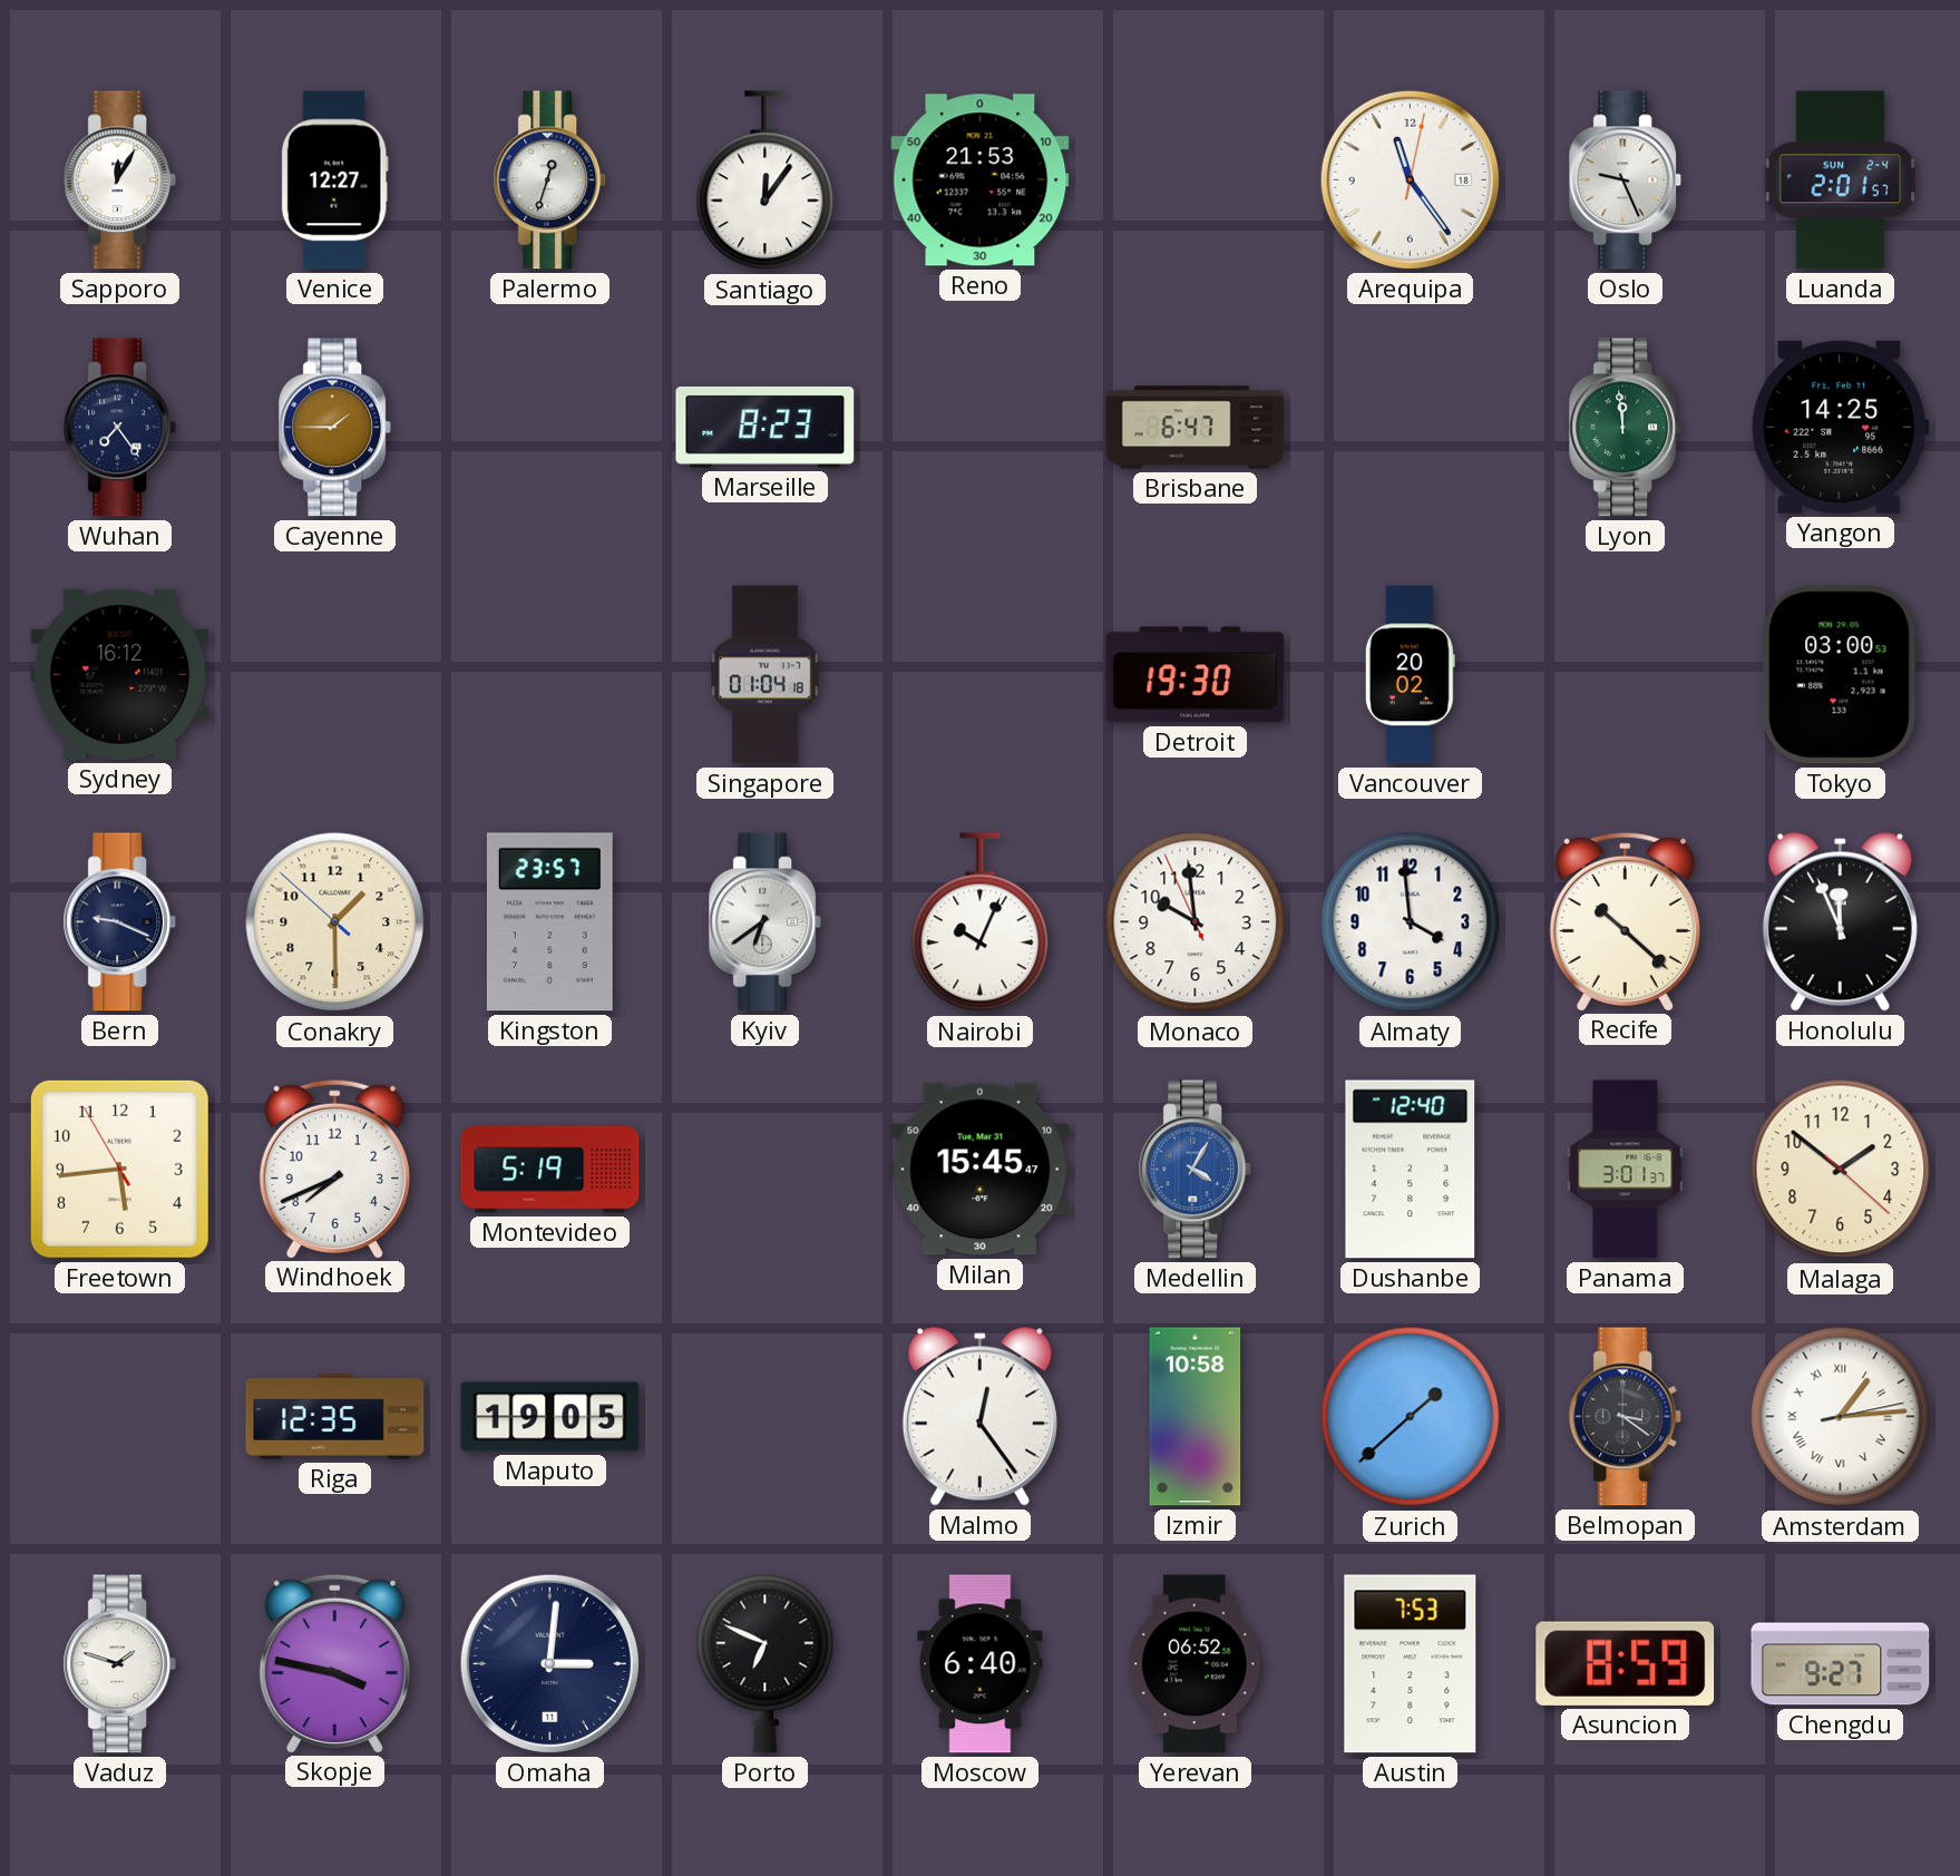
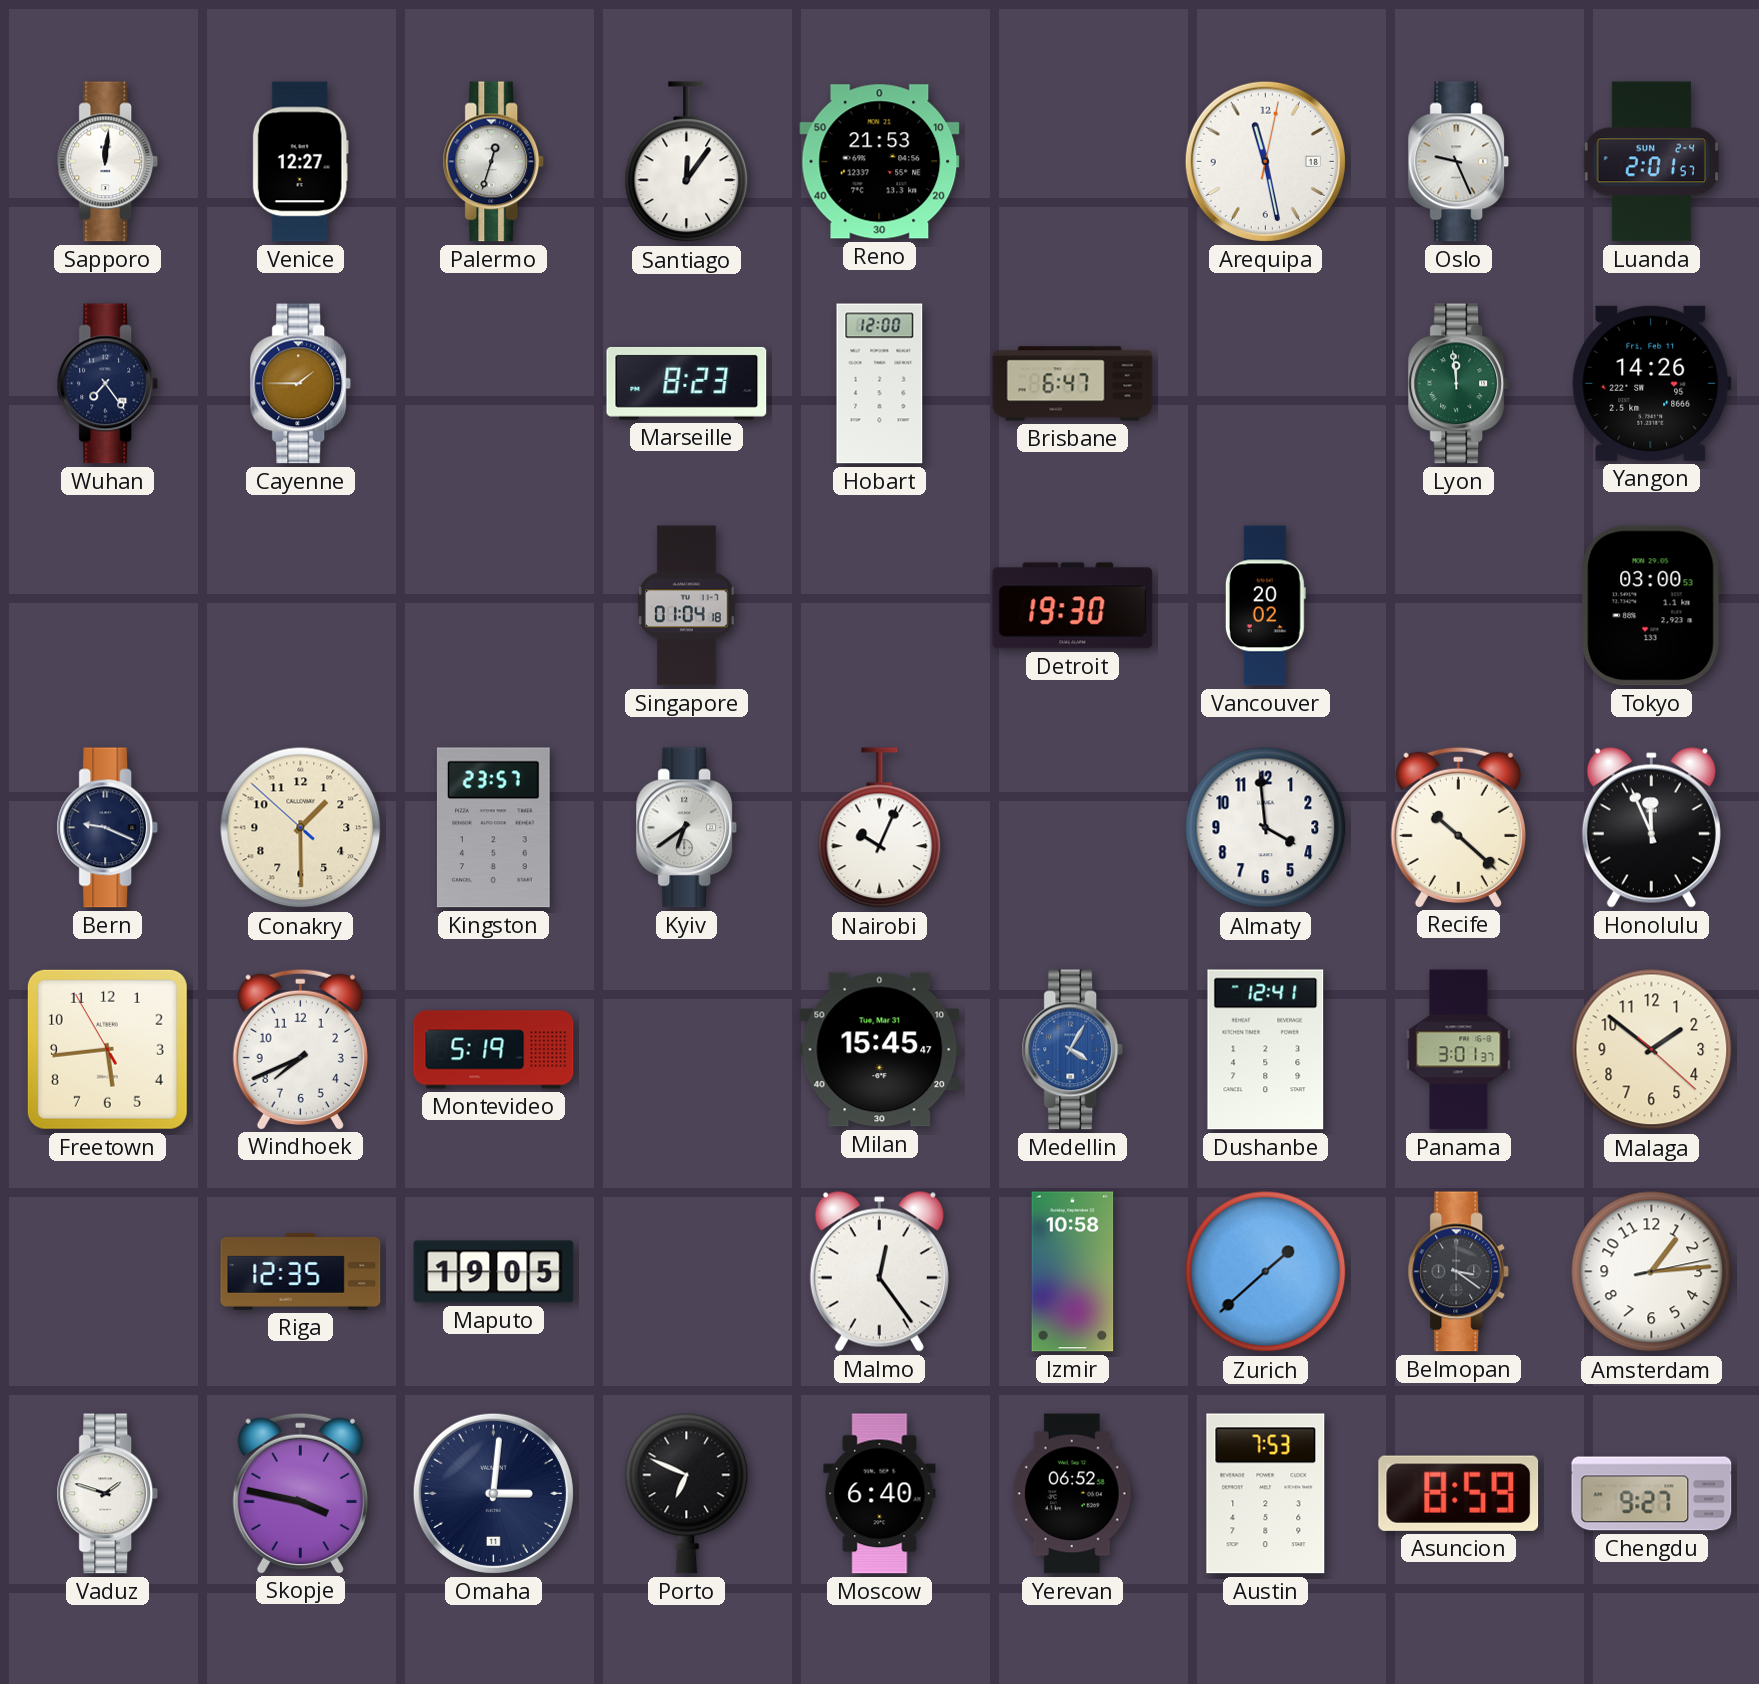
Sapporo: 12:05 -> 12:01
Arequipa: 11:24 -> 11:28
Hobart: none -> 12:00
Yangon: 14:25 -> 14:26
Sydney: 16:12 -> none
Monaco: 9:58 -> none
Dushanbe: 12:40 -> 12:41
Amsterdam numerals: Roman -> Arabic
